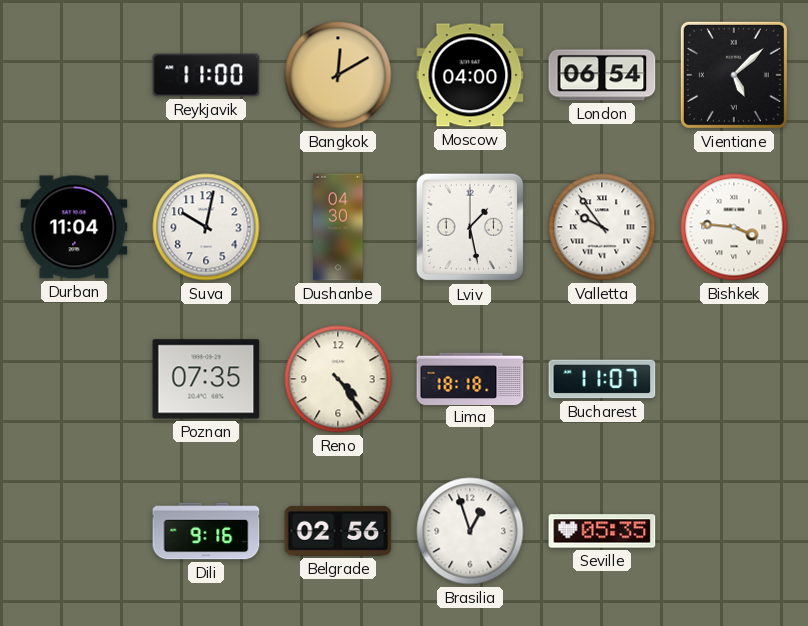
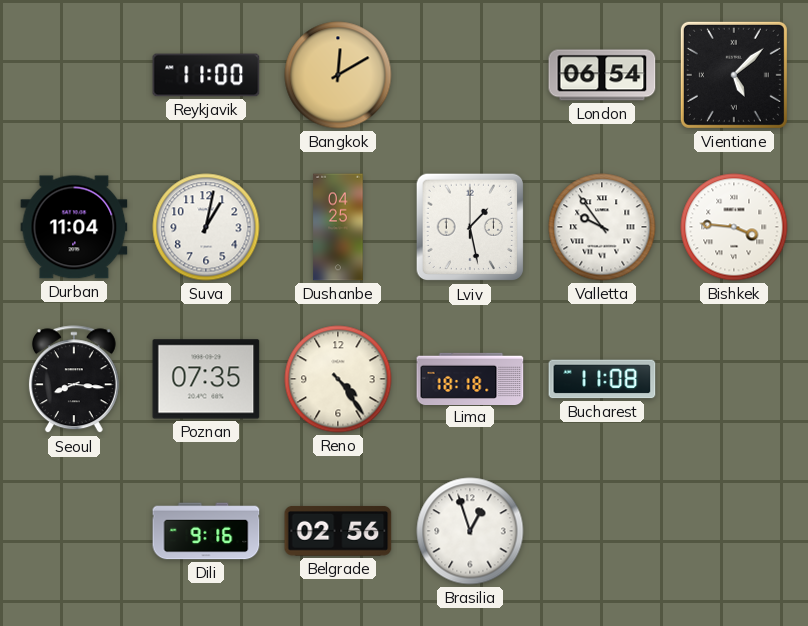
Moscow: 04:00 -> none
Suva: 10:02 -> 1:02
Dushanbe: 04:30 -> 04:25
Seoul: none -> 8:16
Bucharest: 11:07 -> 11:08
Seville: 05:35 -> none
